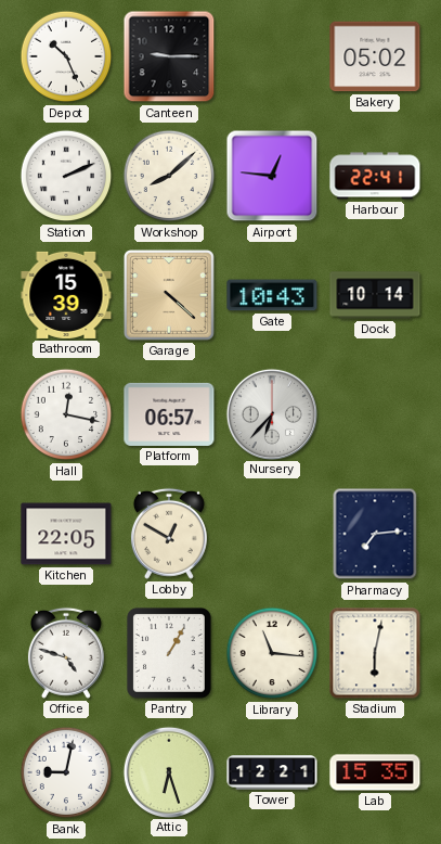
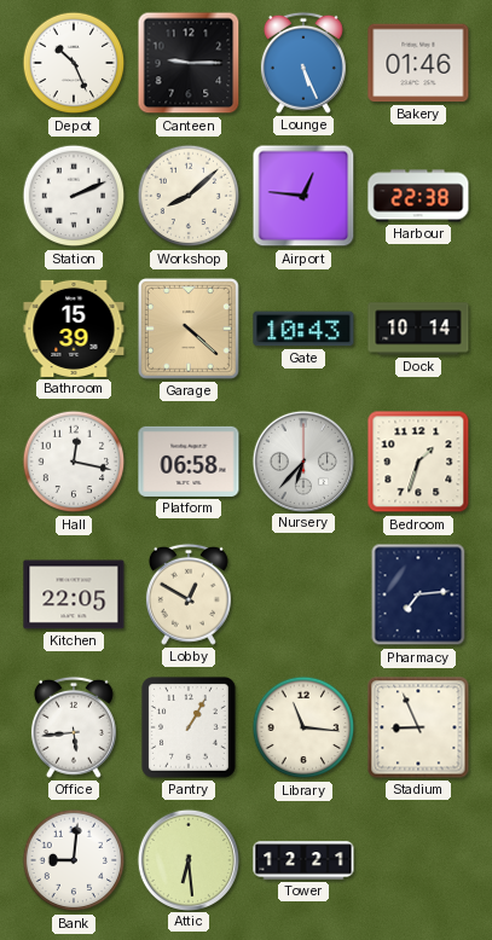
Lounge: none -> 5:26
Bakery: 05:02 -> 01:46
Harbour: 22:41 -> 22:38
Platform: 06:57 -> 06:58
Bedroom: none -> 1:33
Office: 4:48 -> 5:44
Stadium: 6:02 -> 8:56
Bank: 9:02 -> 9:01
Attic: 6:27 -> 6:29
Lab: 15:35 -> none
